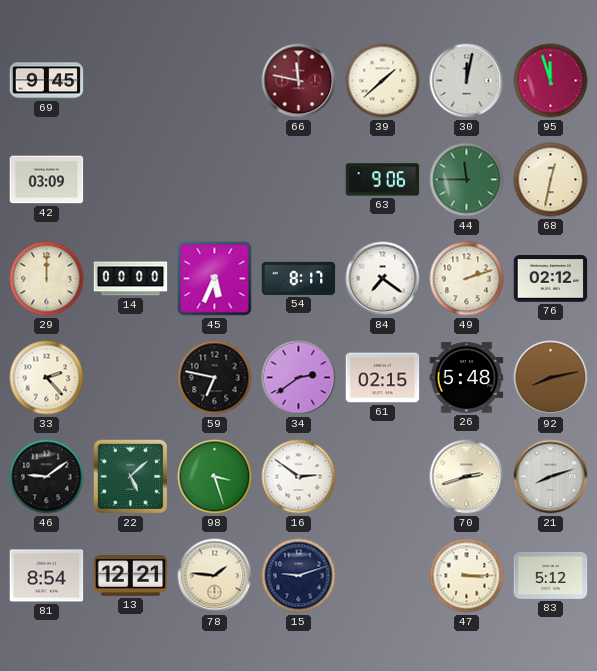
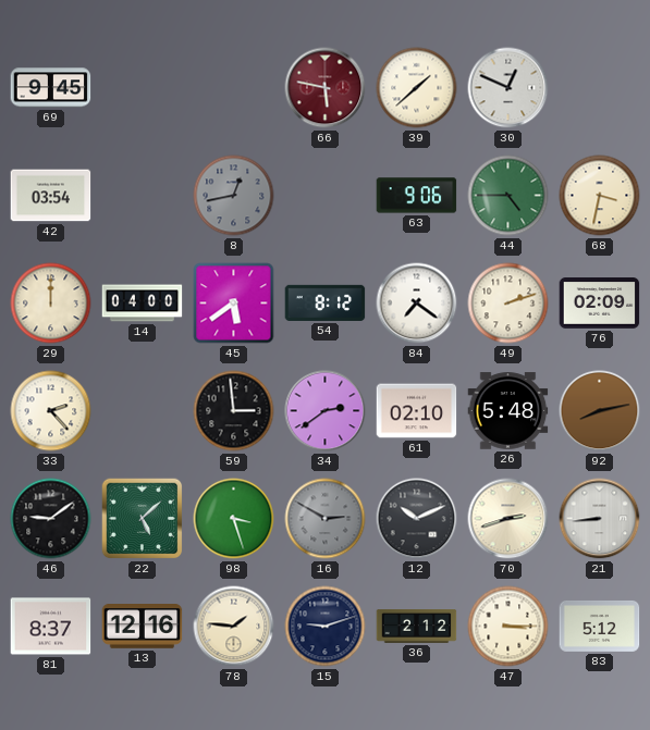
66: 11:47 -> 5:47
30: 12:02 -> 12:49
95: 11:57 -> none
42: 03:09 -> 03:54
8: none -> 12:43
44: 11:45 -> 4:45
68: 12:32 -> 3:32
14: 00:00 -> 04:00
45: 5:34 -> 5:39
54: 8:17 -> 8:12
76: 02:12 -> 02:09
59: 6:47 -> 2:59
61: 02:15 -> 02:10
16: 2:51 -> 2:50
16 dial: white -> grey
12: none -> 10:11
21: 8:12 -> 8:44
81: 8:54 -> 8:37
13: 12:21 -> 12:16
36: none -> 2:12
